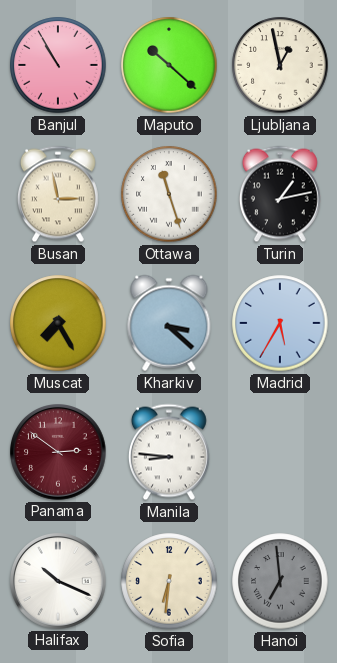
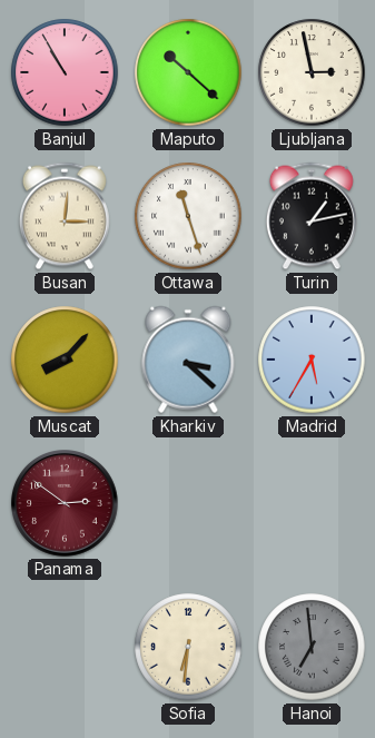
Ljubljana: 12:58 -> 2:58
Busan: 2:58 -> 3:01
Muscat: 7:25 -> 8:07
Manila: 8:46 -> none
Halifax: 10:19 -> none
